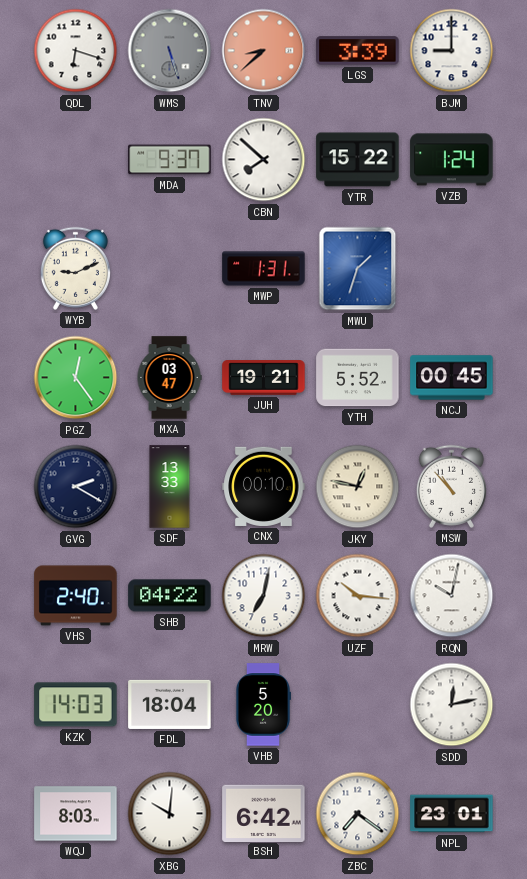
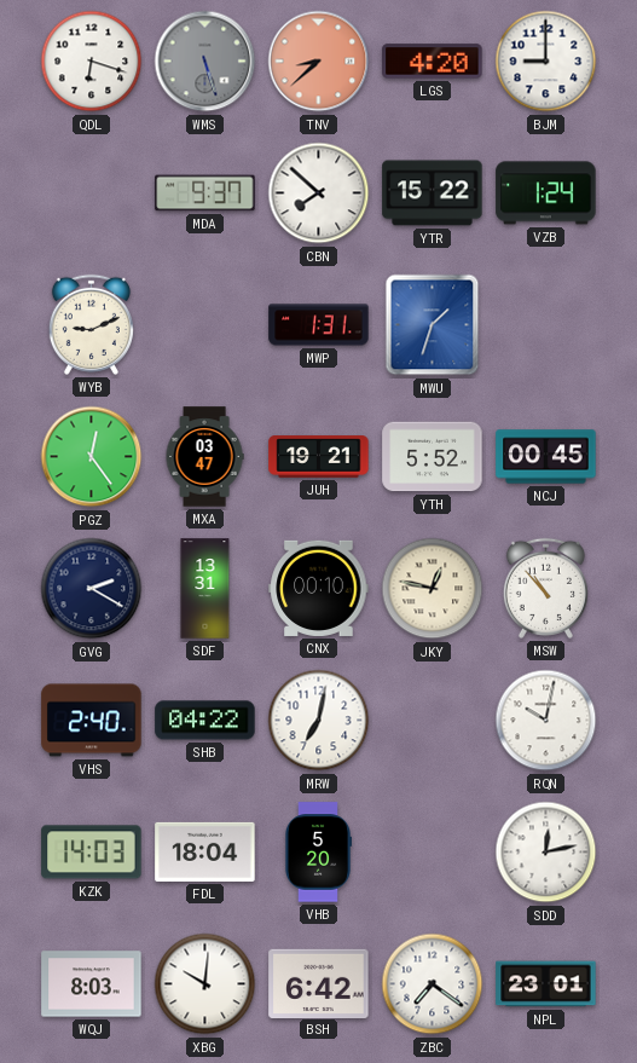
LGS: 3:39 -> 4:20
SDF: 13:33 -> 13:31
UZF: 10:16 -> none
